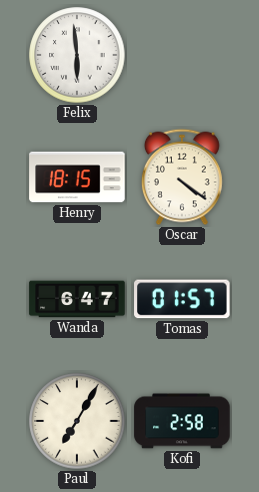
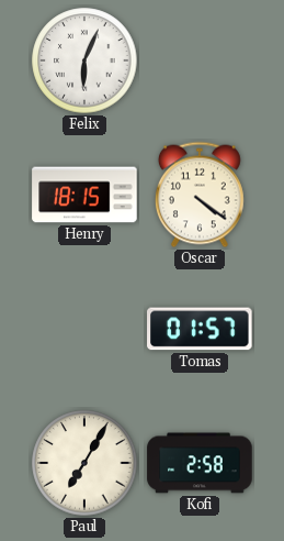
Felix: 5:59 -> 6:04
Wanda: 6:47 -> none
